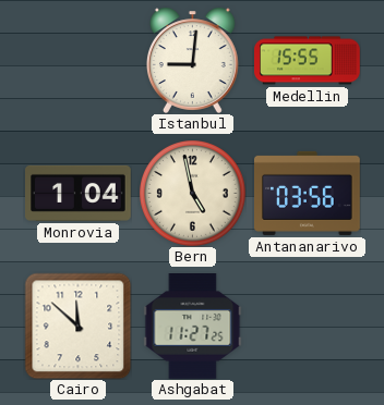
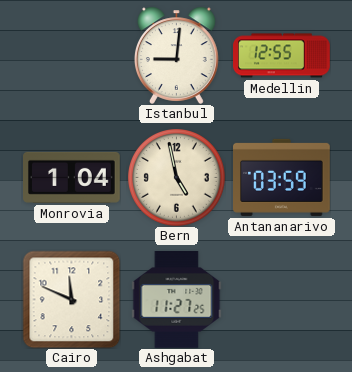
Medellin: 15:55 -> 12:55
Antananarivo: 03:56 -> 03:59
Cairo: 11:52 -> 11:49
